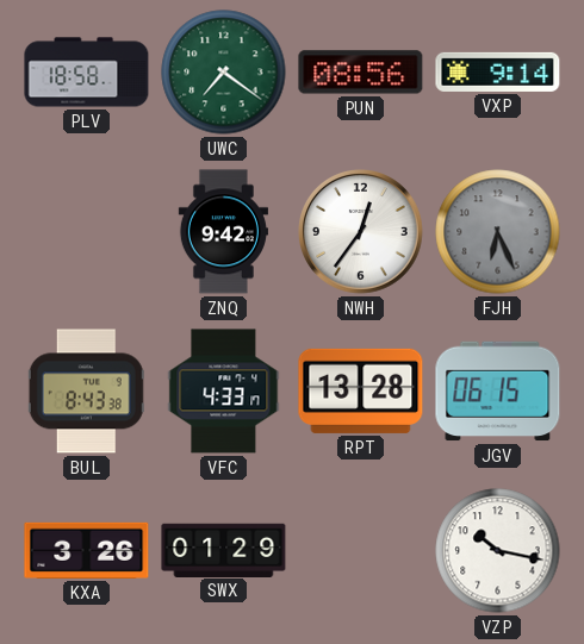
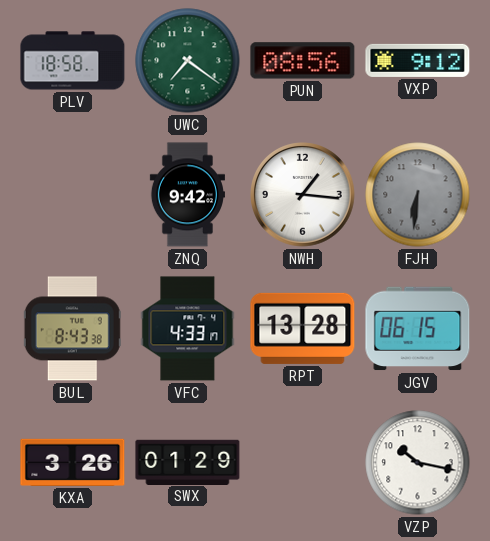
VXP: 9:14 -> 9:12
NWH: 12:36 -> 1:16
FJH: 6:26 -> 6:31
